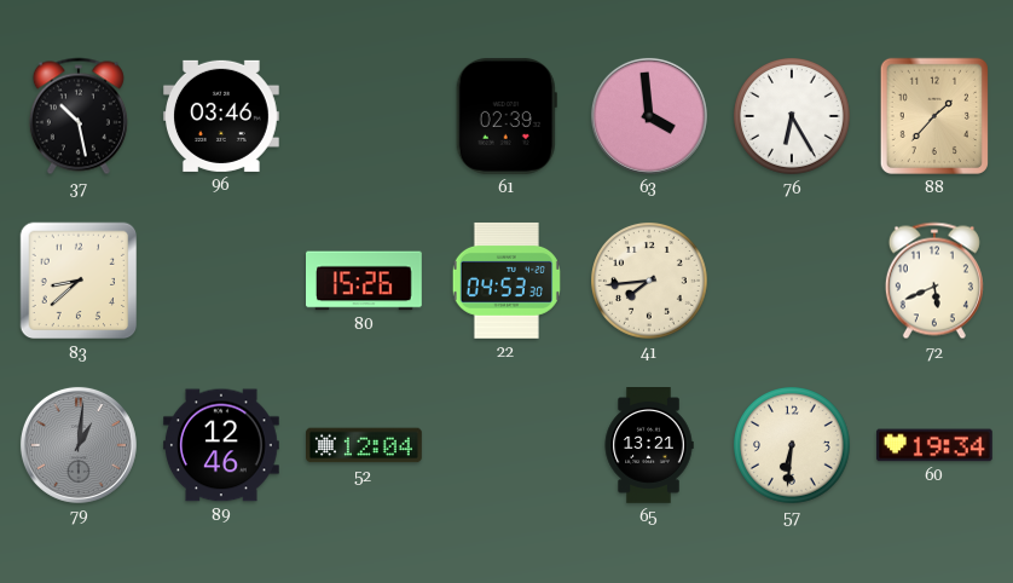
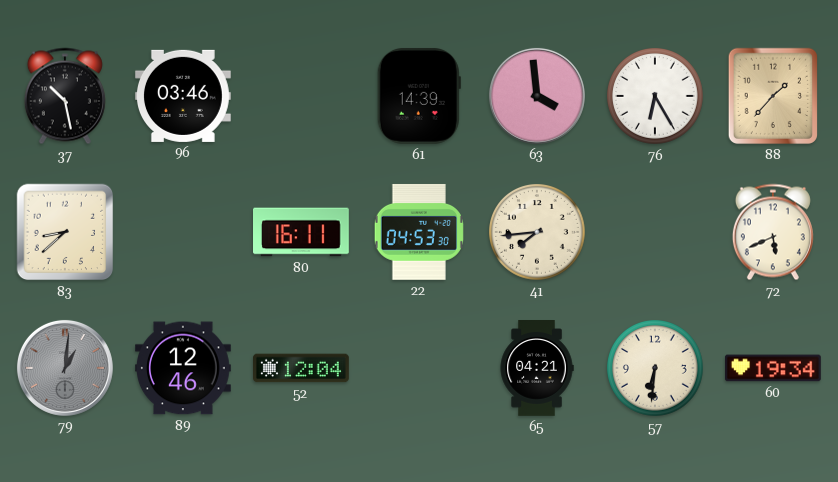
61: 02:39 -> 14:39
80: 15:26 -> 16:11
65: 13:21 -> 04:21
